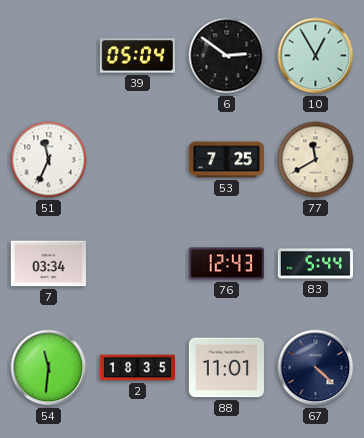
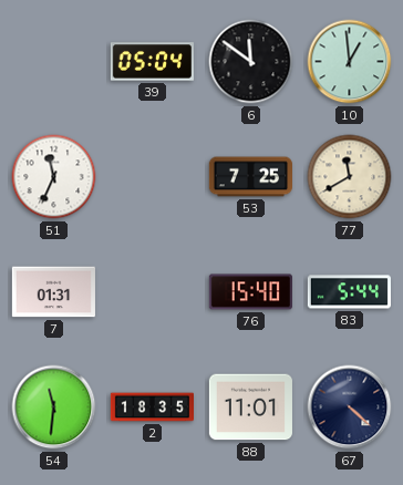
6: 2:51 -> 11:51
10: 12:55 -> 12:59
7: 03:34 -> 01:31
76: 12:43 -> 15:40
